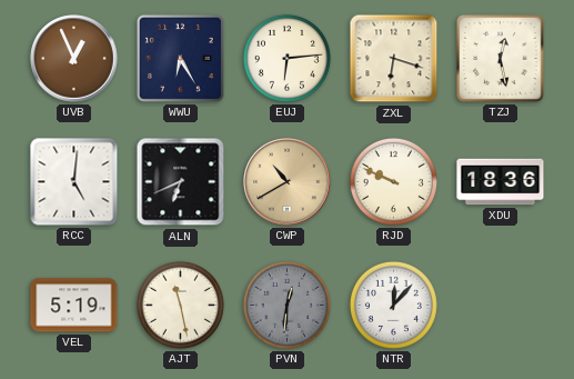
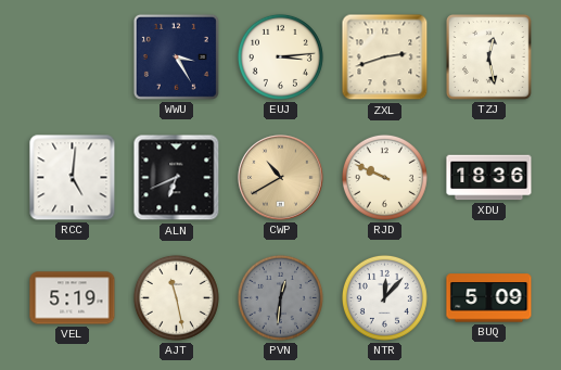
UVB: 12:56 -> none
WWU: 6:25 -> 3:25
EUJ: 6:14 -> 3:14
ZXL: 6:18 -> 2:42
BUQ: none -> 5:09
